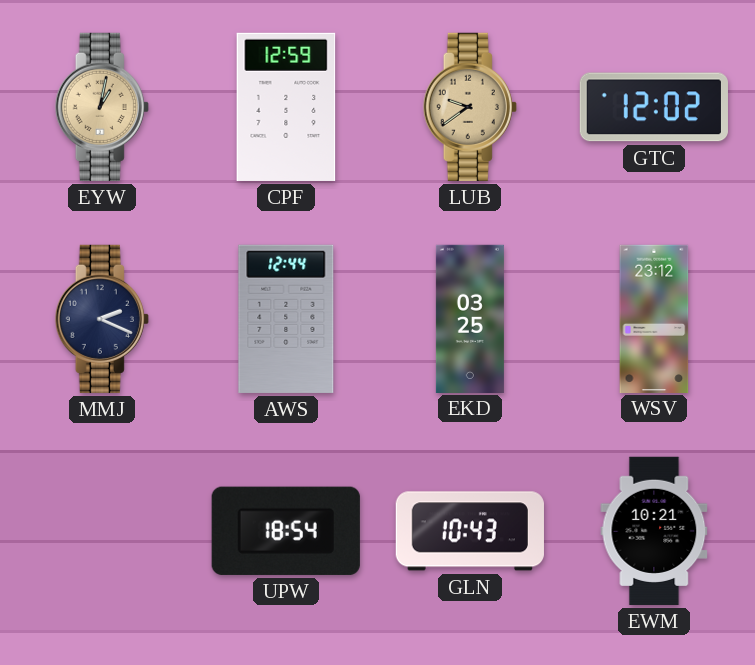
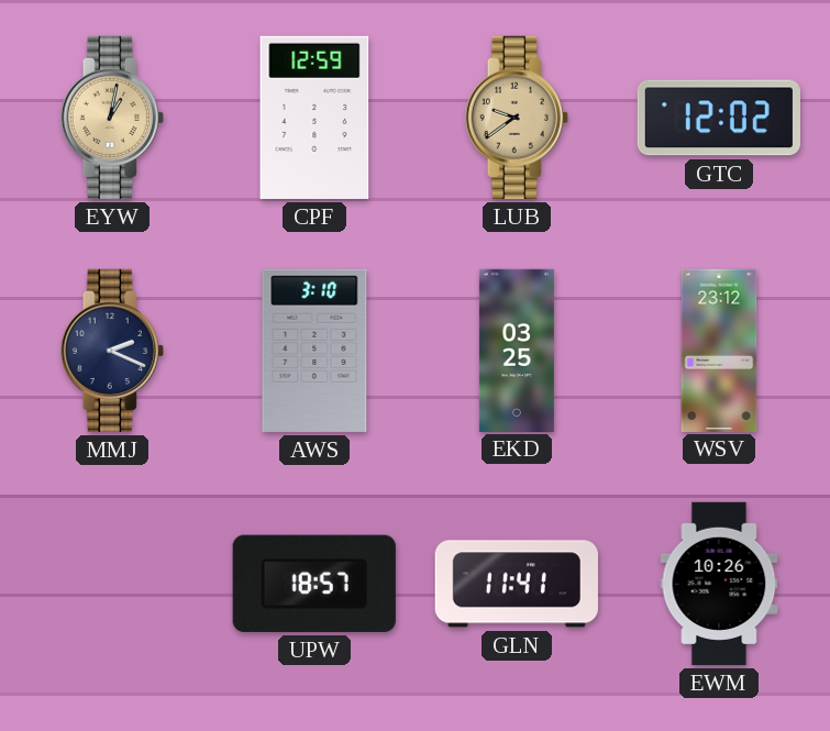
AWS: 12:44 -> 3:10
UPW: 18:54 -> 18:57
GLN: 10:43 -> 11:41
EWM: 10:21 -> 10:26
